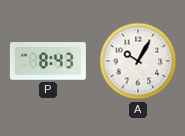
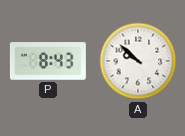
A: 10:05 -> 9:52
